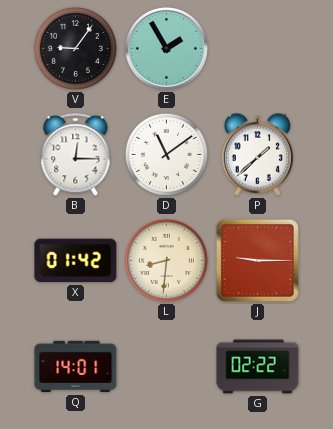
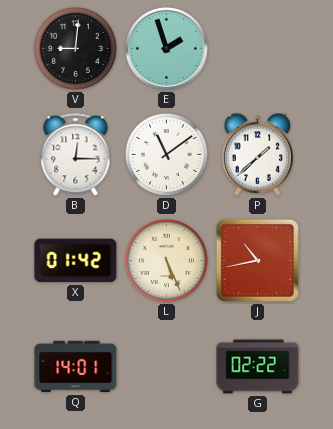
V: 9:06 -> 9:01
E: 1:55 -> 1:57
L: 8:31 -> 5:26
J: 9:15 -> 10:43
